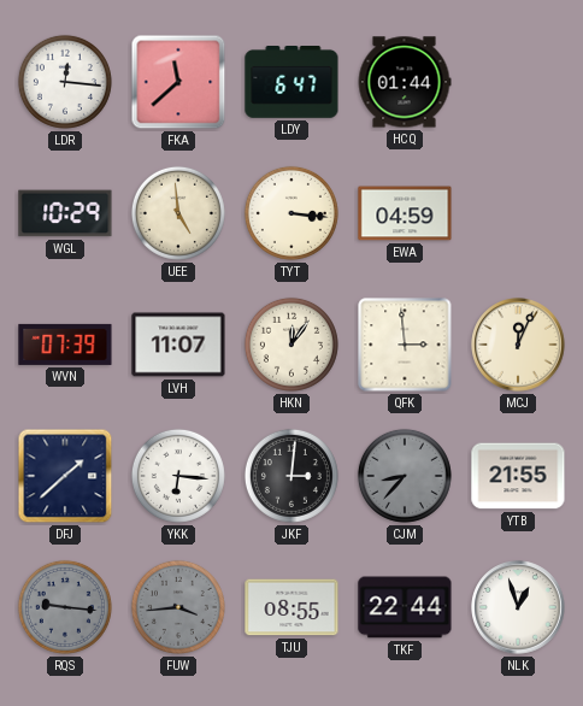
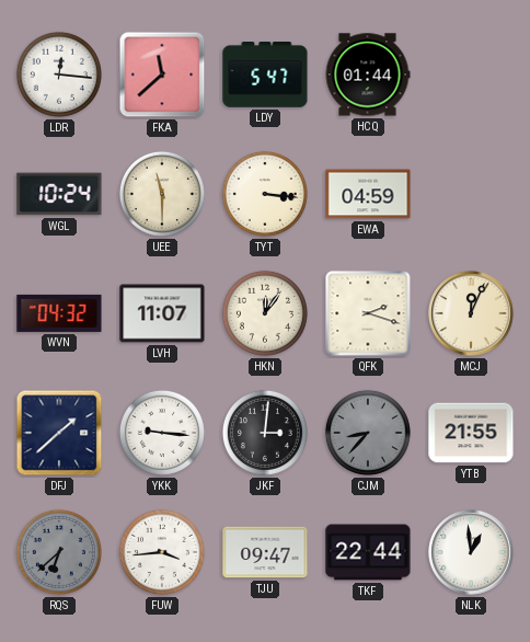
LDY: 6:47 -> 5:47
WGL: 10:29 -> 10:24
UEE: 4:59 -> 11:30
WVN: 07:39 -> 04:32
QFK: 2:59 -> 2:18
YKK: 6:16 -> 9:16
RQS: 9:16 -> 6:38
FUW dial: grey -> white
TJU: 08:55 -> 09:47
NLK: 12:57 -> 12:59
